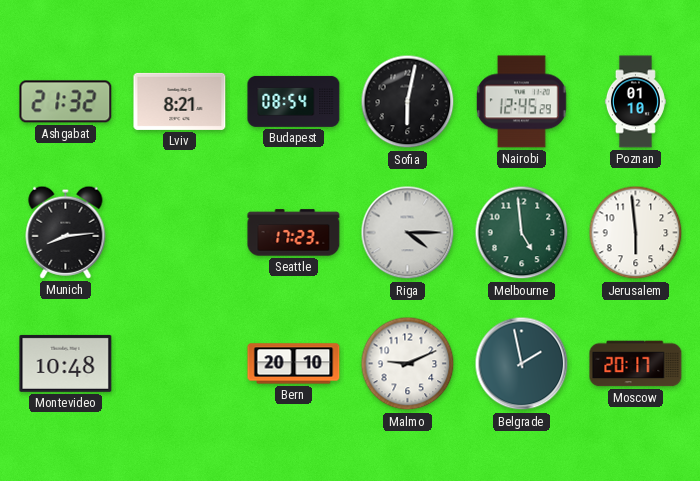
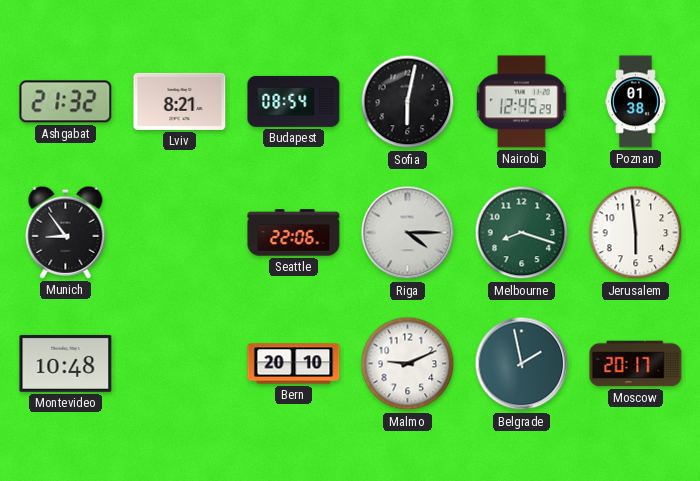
Poznan: 01:10 -> 01:38
Munich: 8:14 -> 8:54
Seattle: 17:23 -> 22:06
Melbourne: 4:59 -> 8:18
